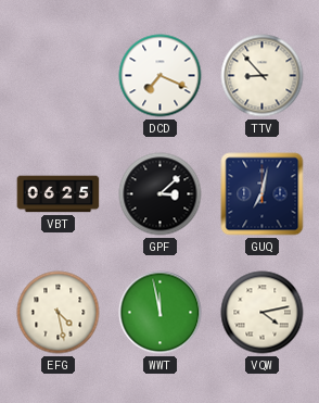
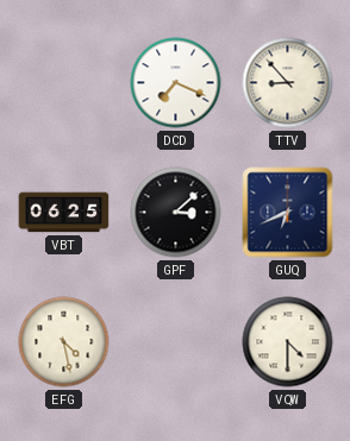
GUQ: 7:02 -> 6:41
WWT: 11:58 -> none
VQW: 4:13 -> 4:30
